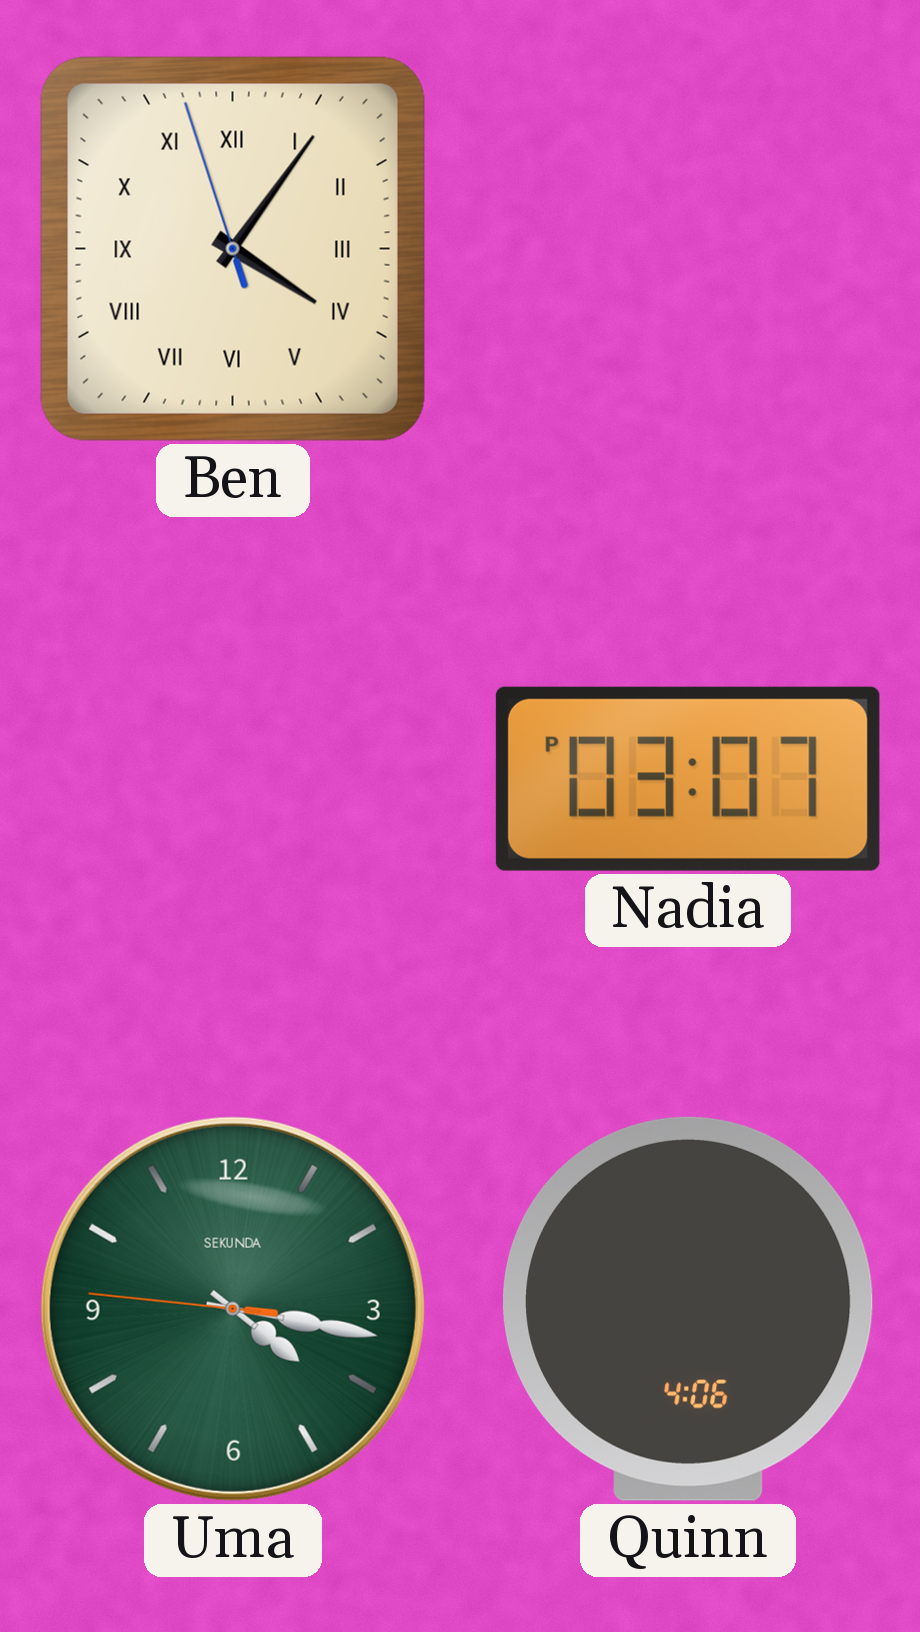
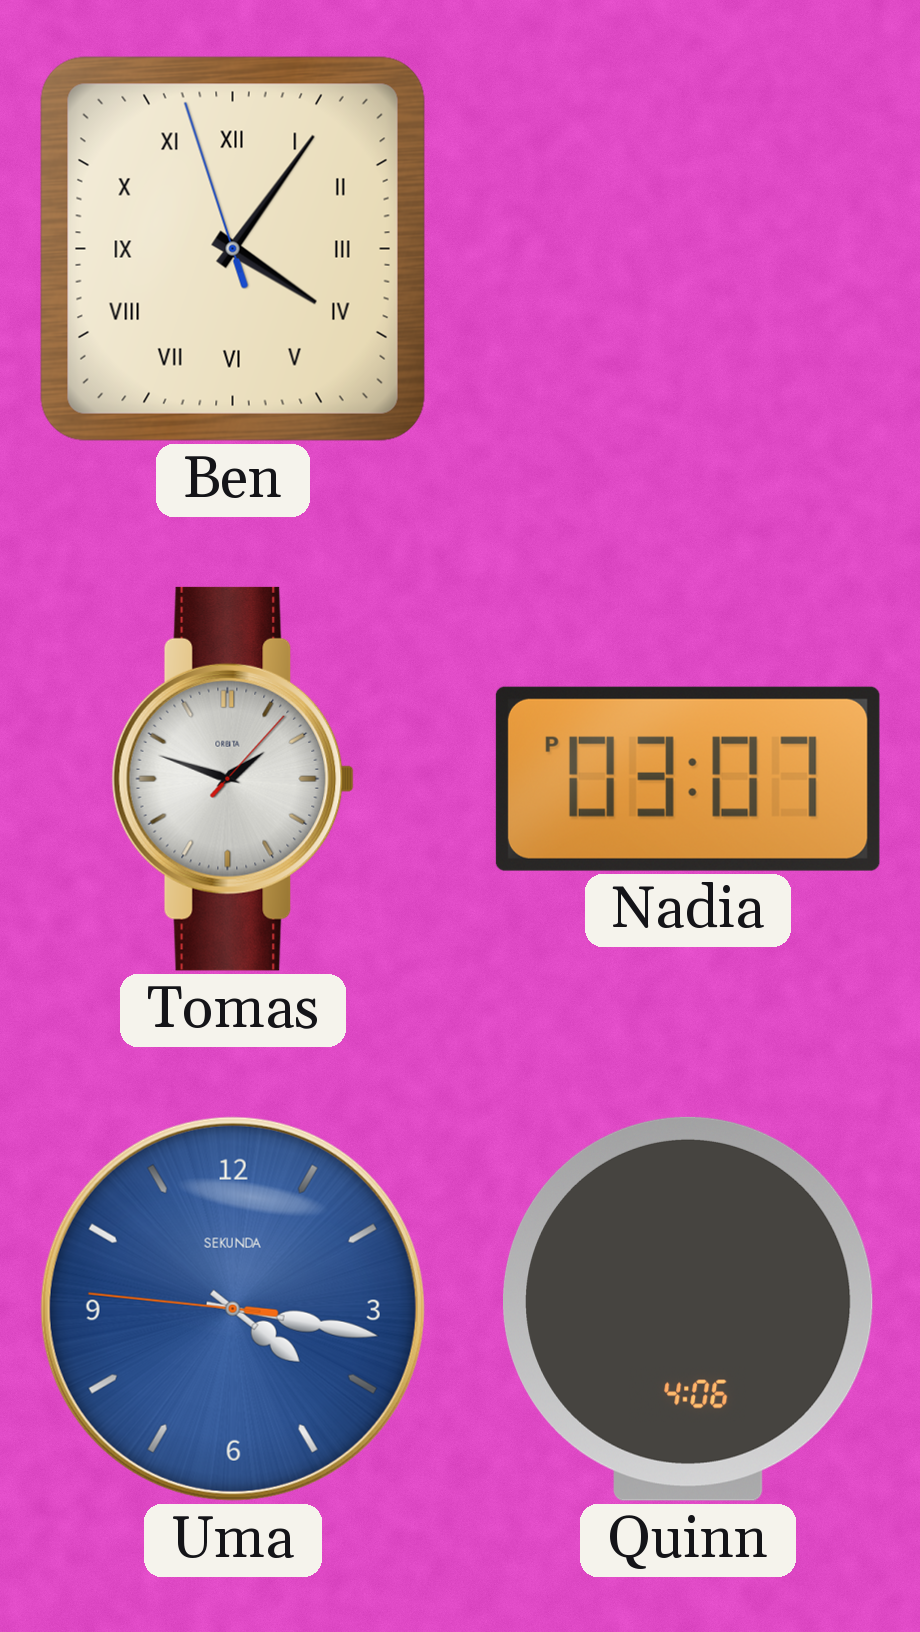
Tomas: none -> 1:48
Uma dial: green -> blue
